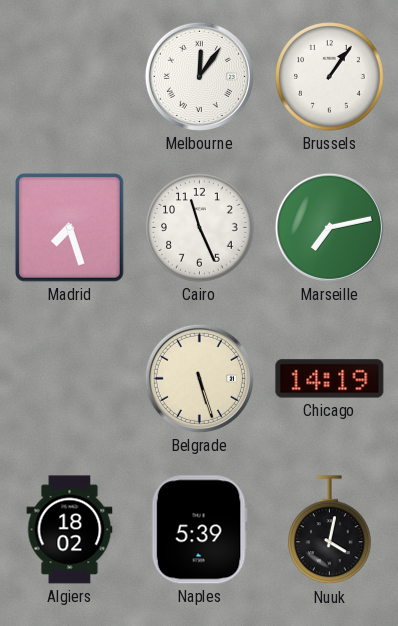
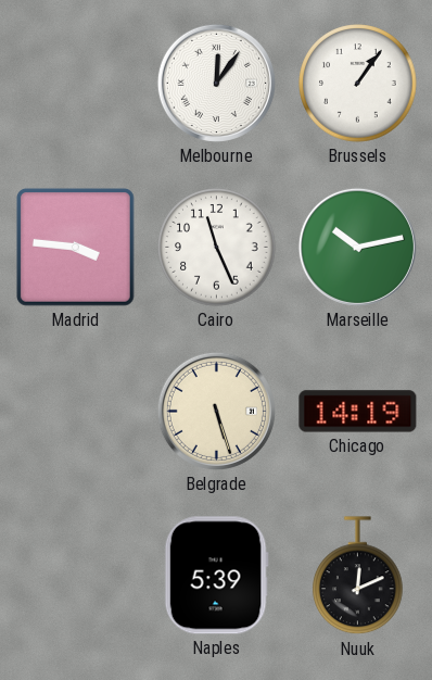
Madrid: 7:27 -> 3:46
Marseille: 7:13 -> 10:13
Algiers: 18:02 -> none
Nuuk: 4:02 -> 12:11
